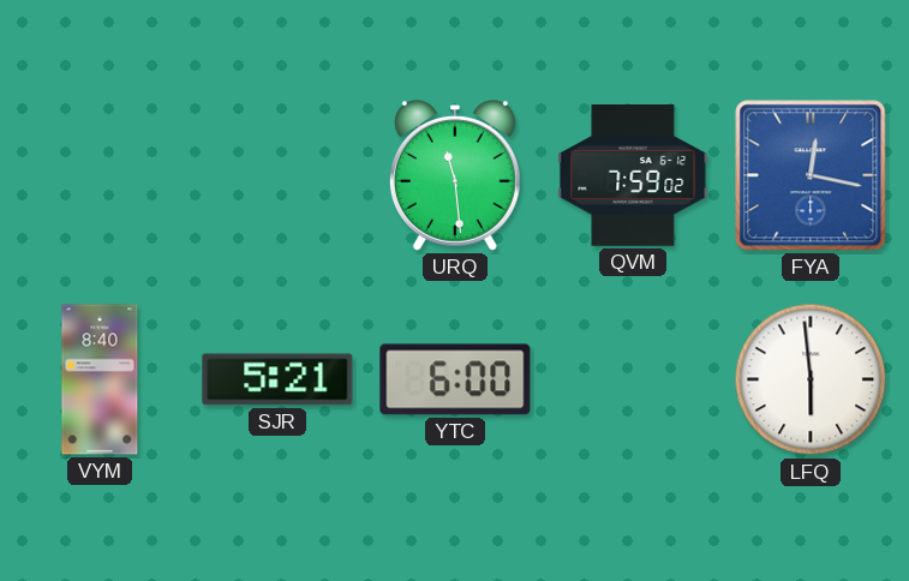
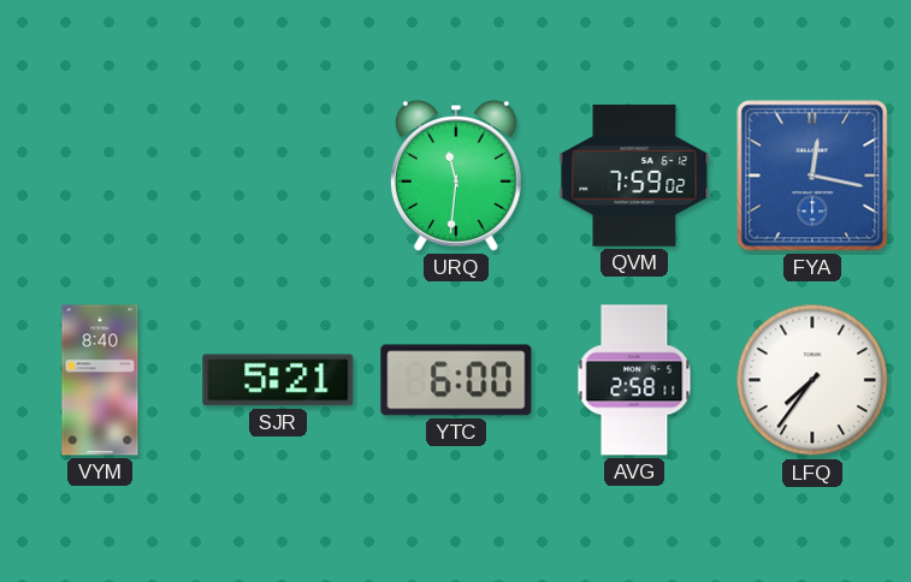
URQ: 11:29 -> 11:31
AVG: none -> 2:58
LFQ: 5:59 -> 7:36
